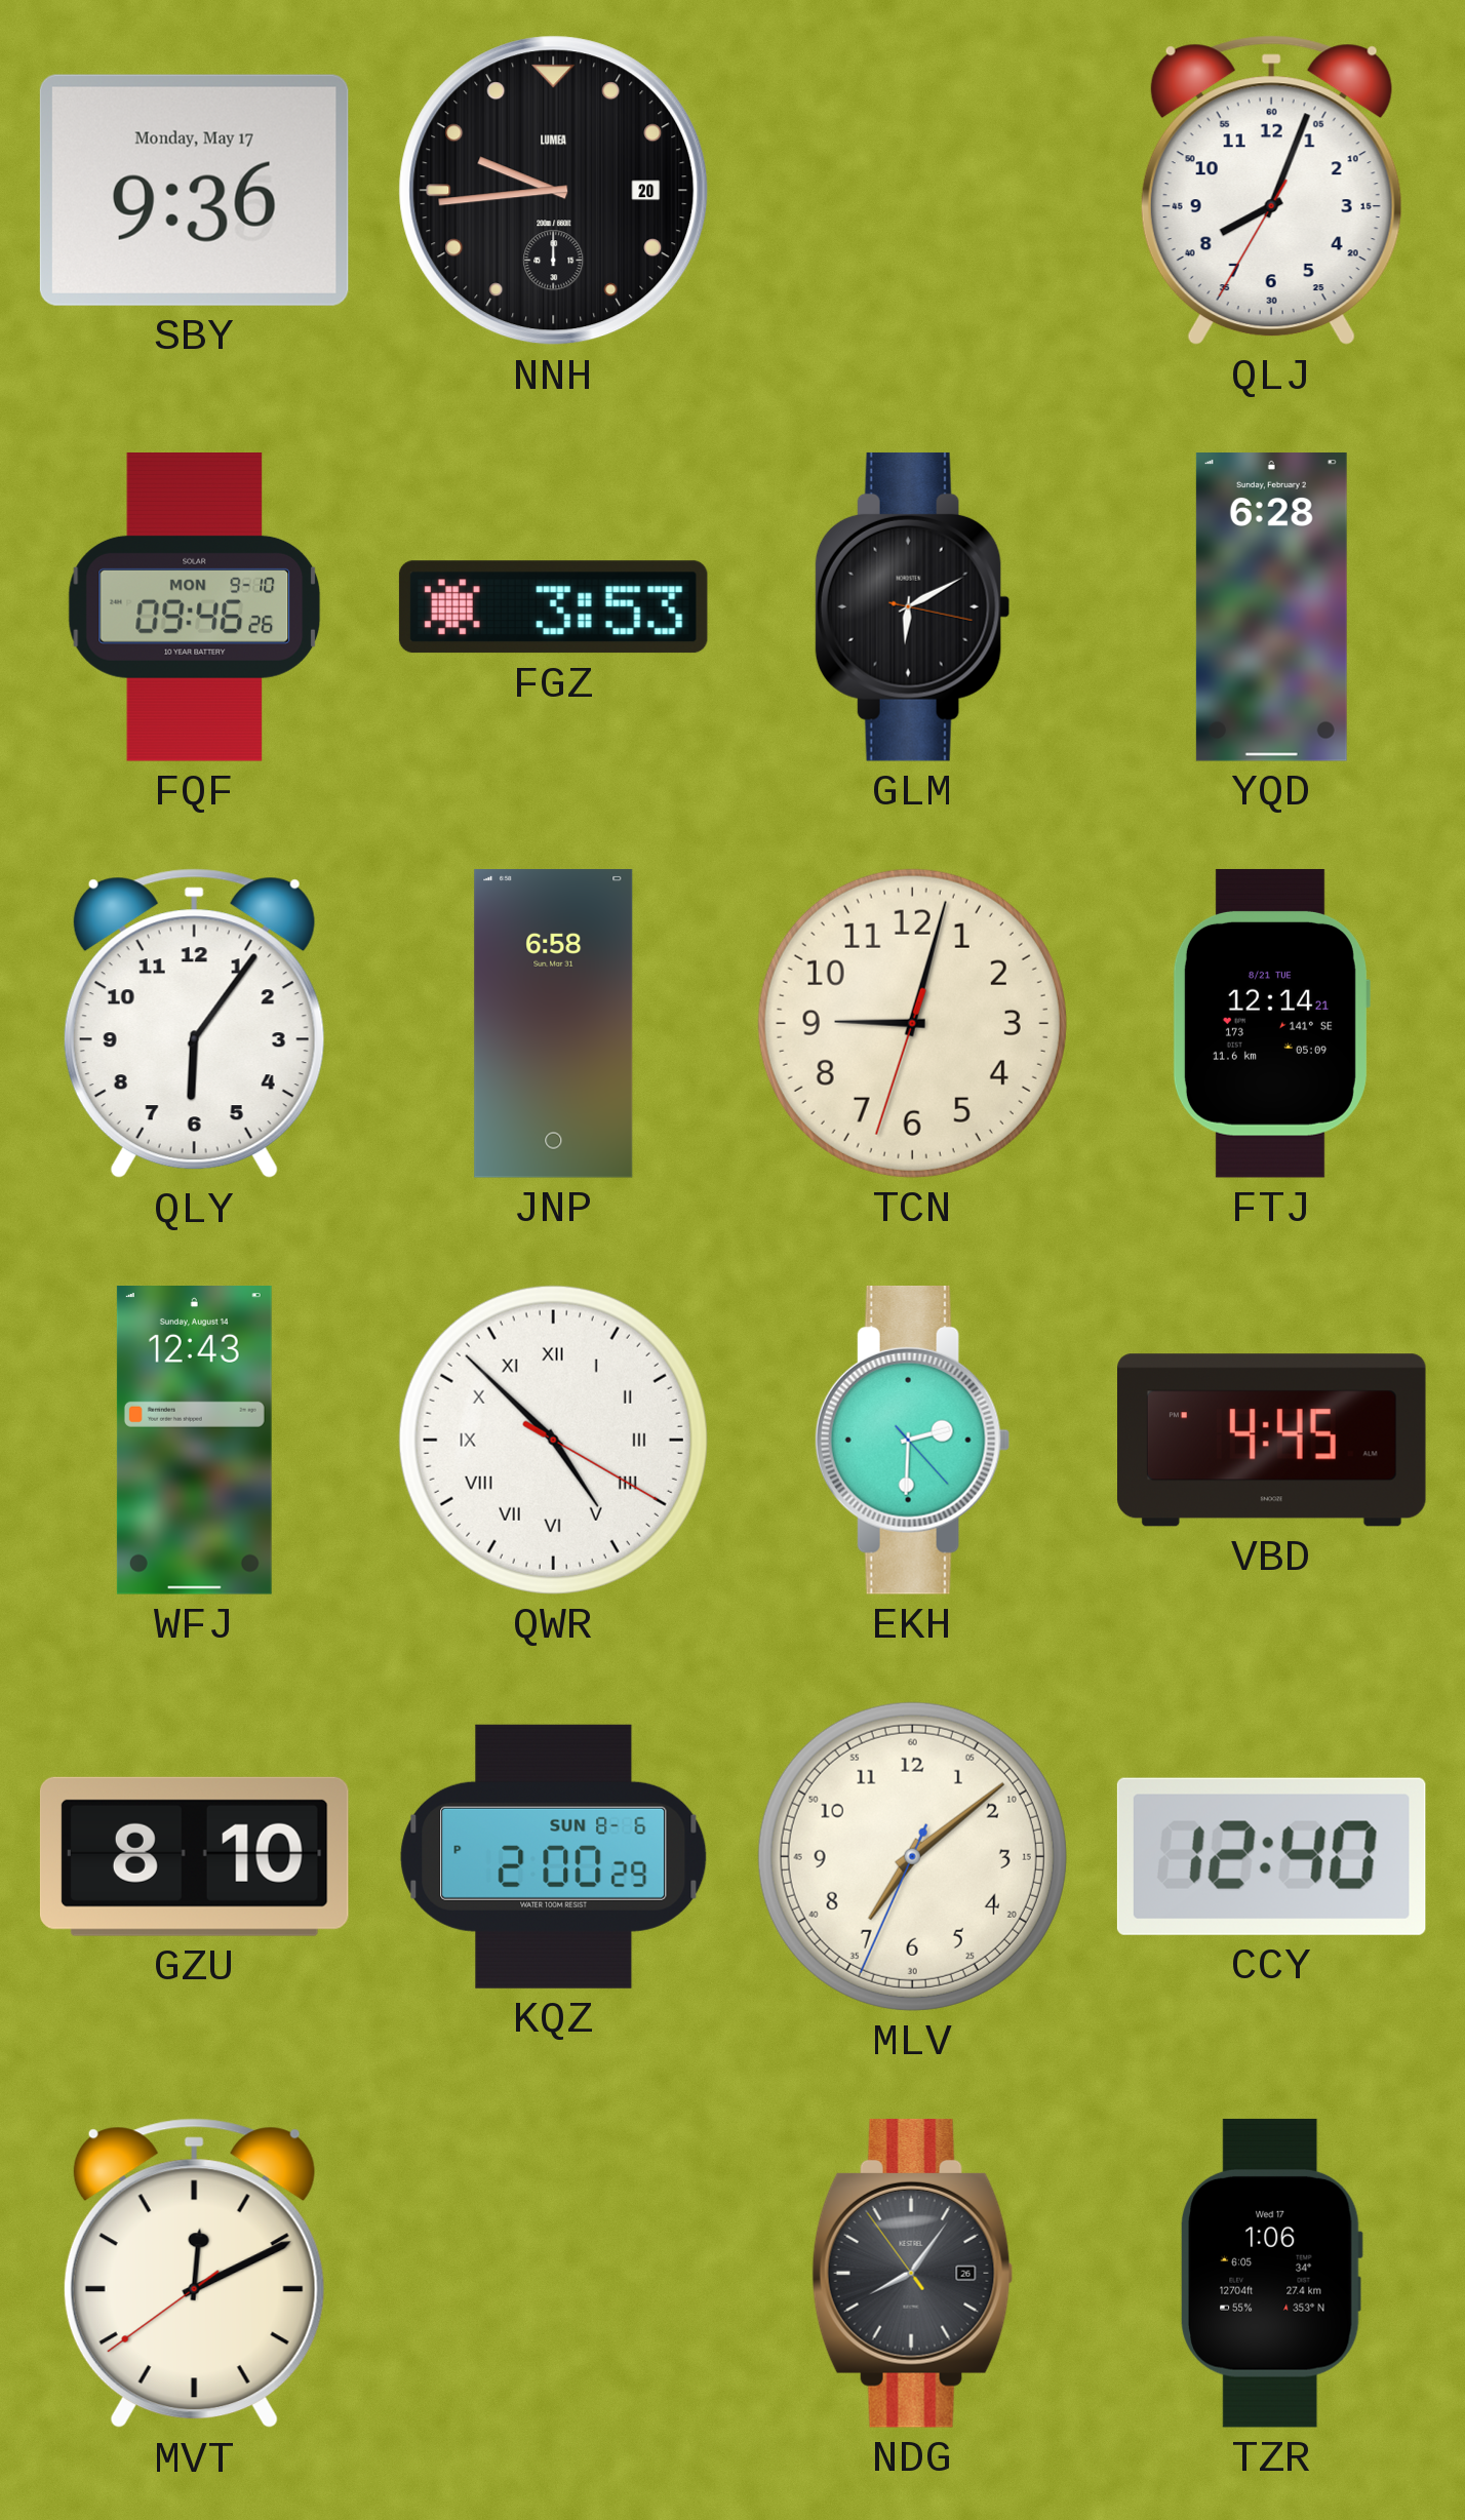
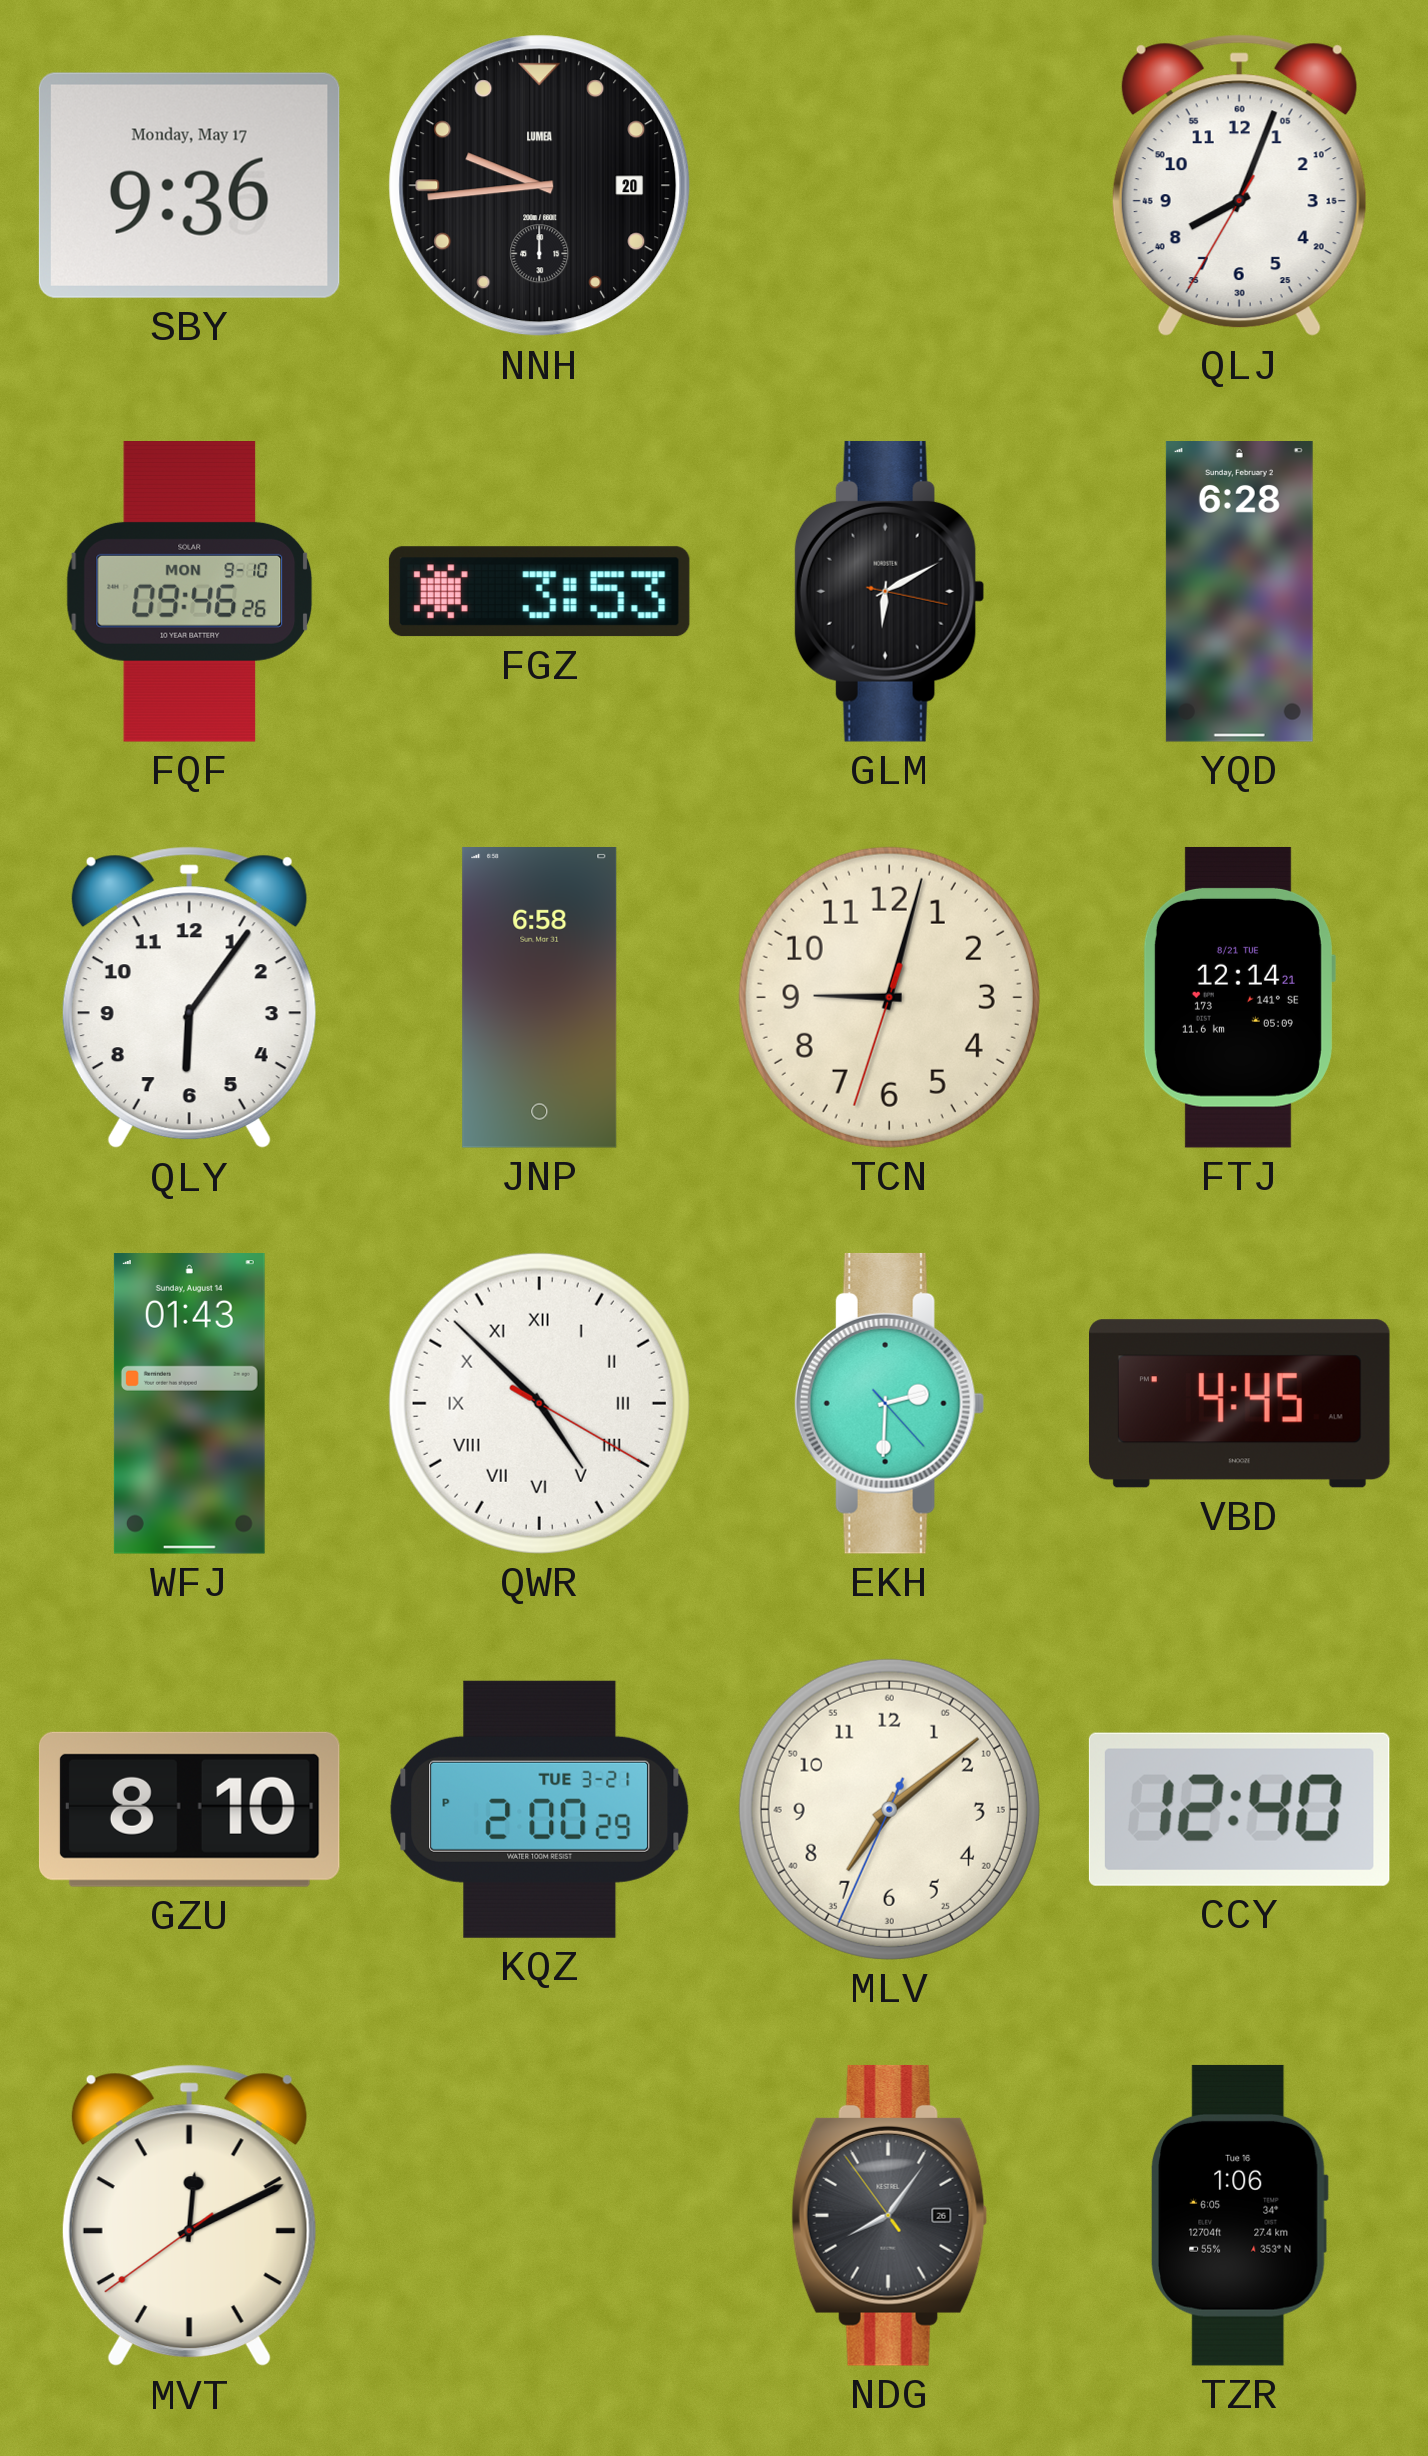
WFJ: 12:43 -> 01:43
KQZ date: SUN 8-6 -> TUE 3-21
TZR date: Wed 17 -> Tue 16
